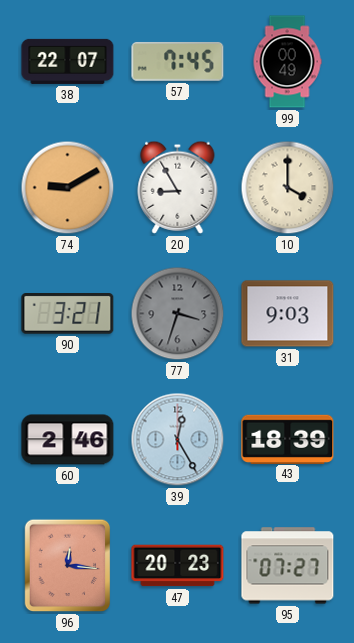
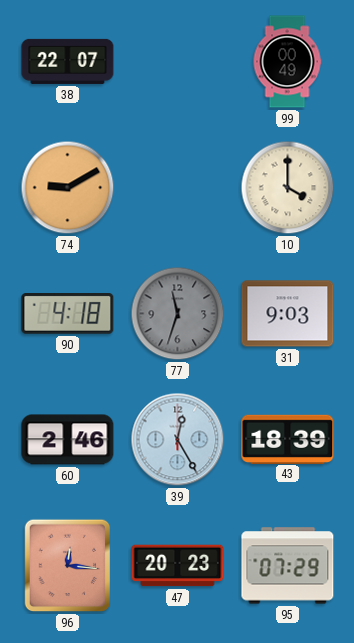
57: 7:45 -> none
20: 8:55 -> none
90: 3:21 -> 4:18
77: 3:33 -> 11:33
95: 07:27 -> 07:29
